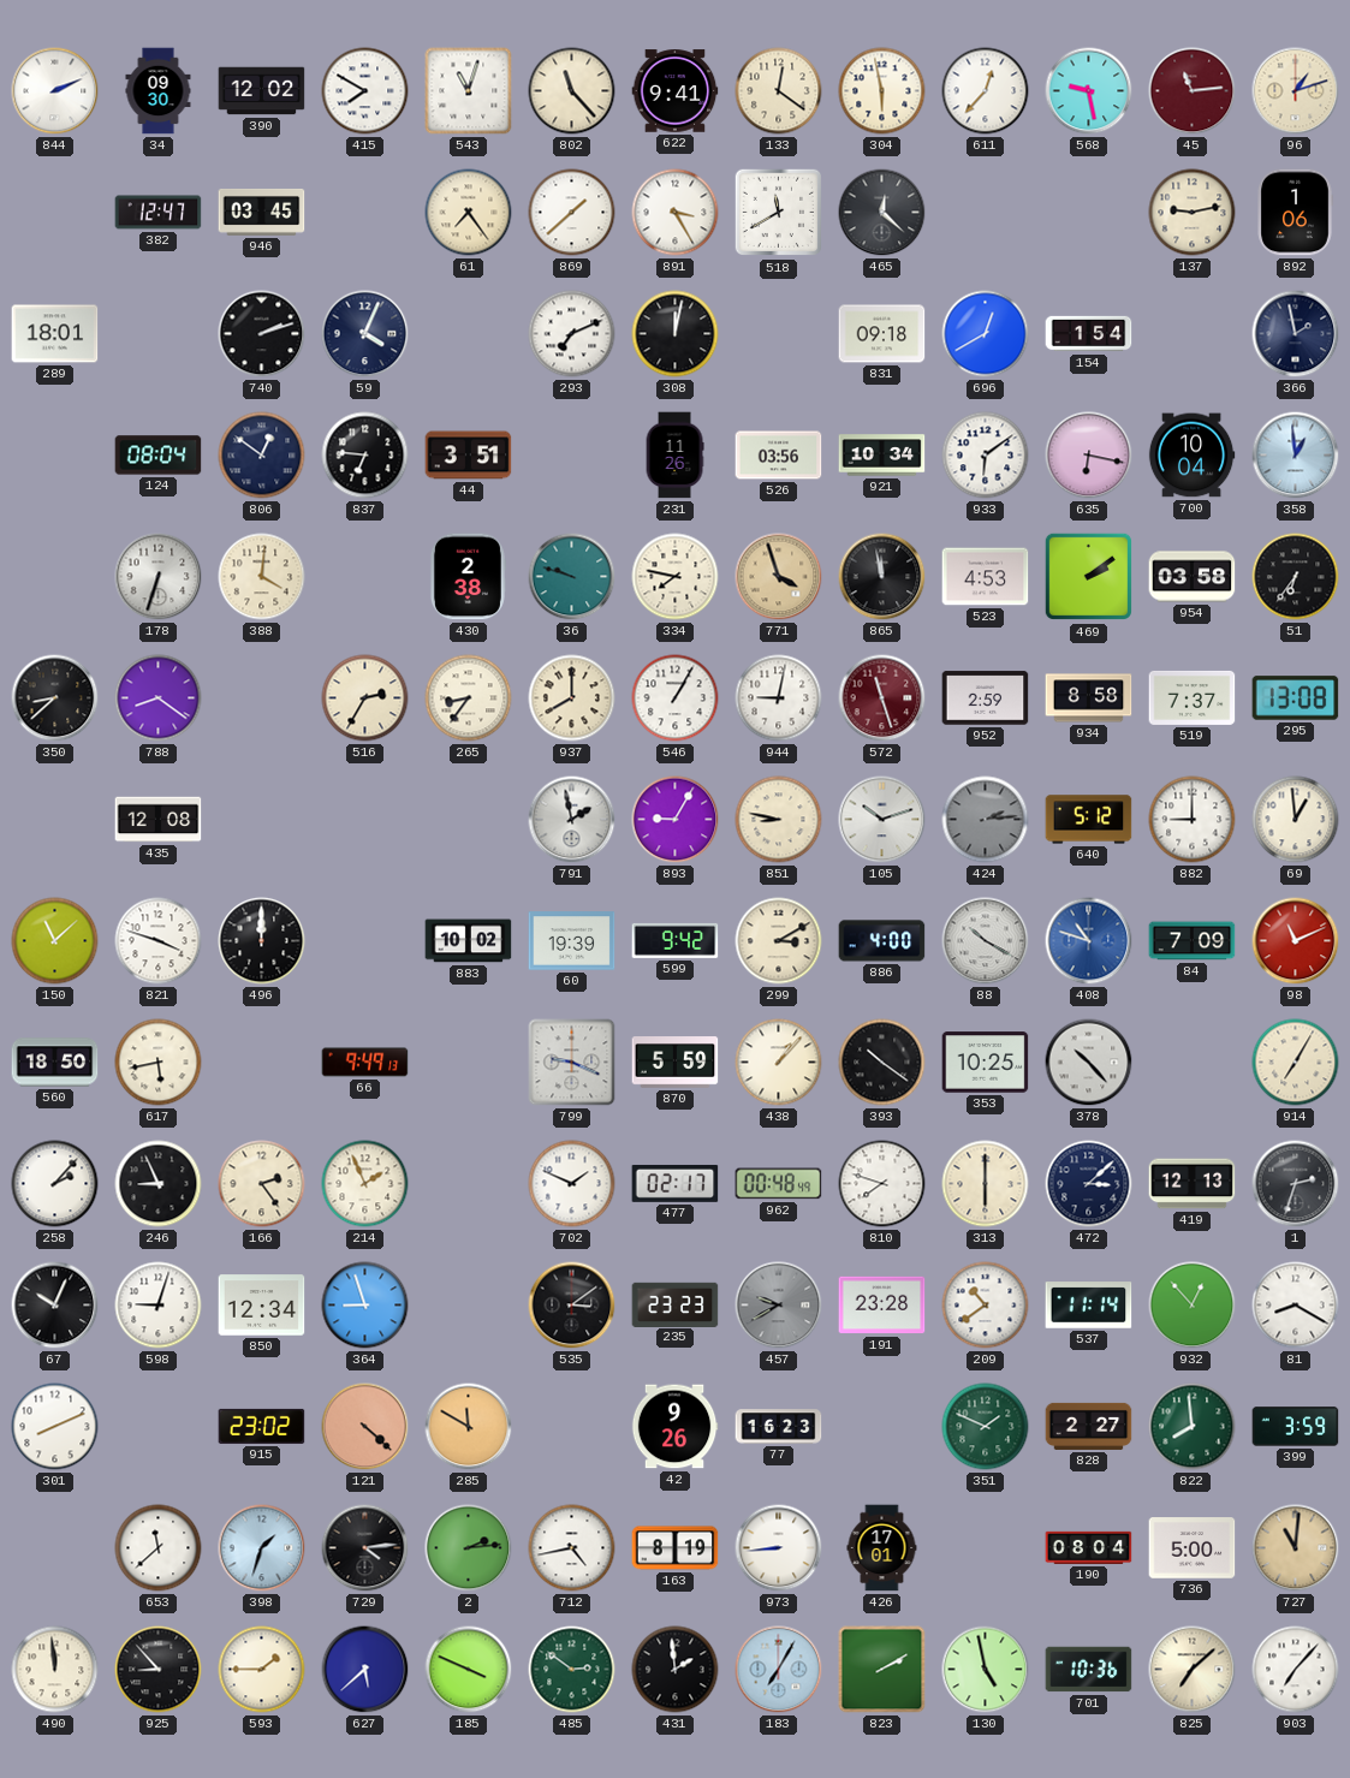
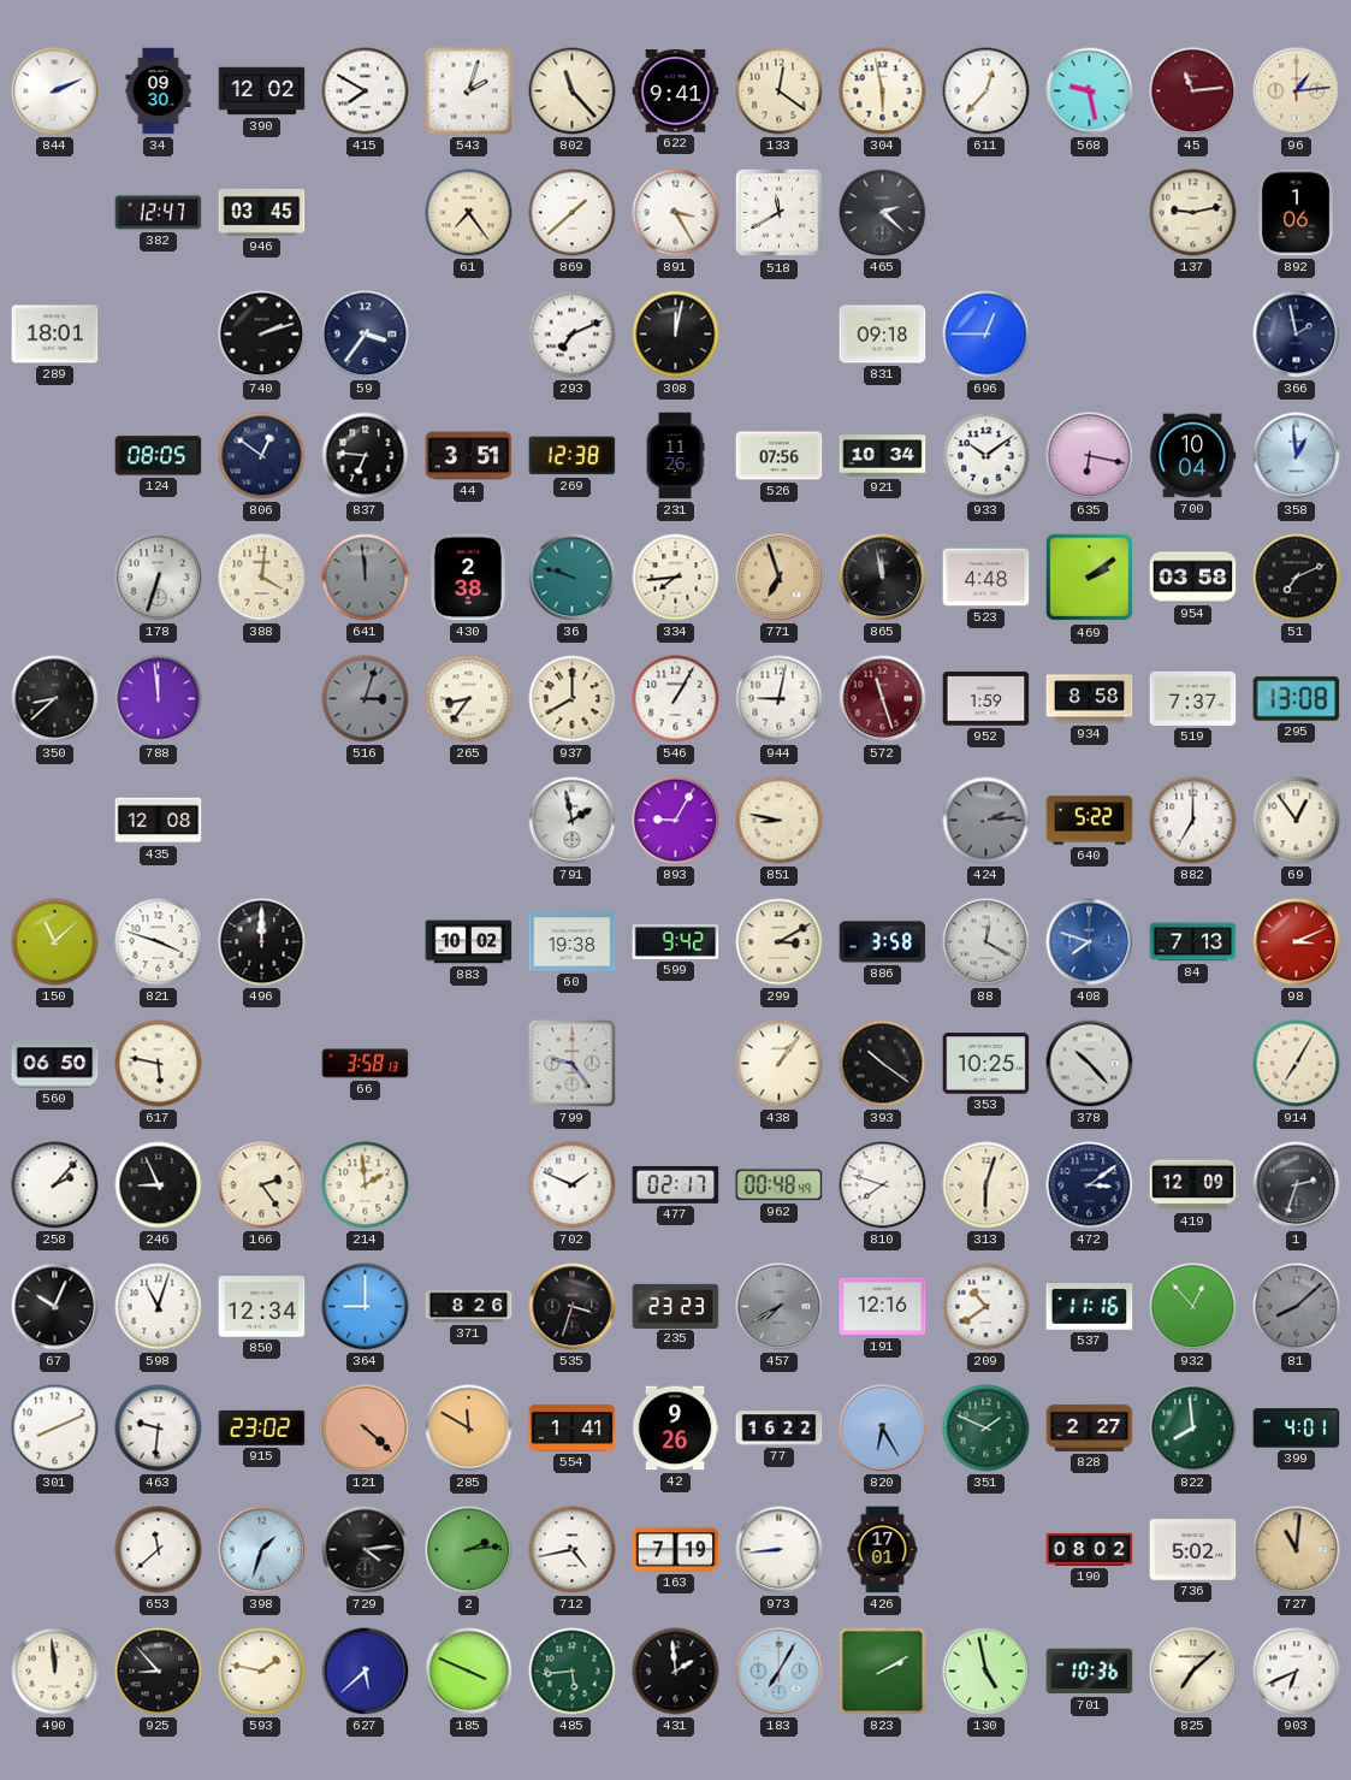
543: 11:03 -> 2:03
96: 1:12 -> 1:14
465: 12:22 -> 2:22
59: 4:04 -> 3:36
696: 12:40 -> 12:45
154: 1:54 -> none
124: 08:04 -> 08:05
269: none -> 12:38
526: 03:56 -> 07:56
933: 6:09 -> 10:09
641: none -> 11:59
334: 7:47 -> 7:44
771: 3:57 -> 6:57
523: 4:53 -> 4:48
51: 6:36 -> 7:11
788: 8:21 -> 11:59
516: 2:35 -> 3:03
516 dial: cream -> grey
952: 2:59 -> 1:59
105: 10:12 -> none
640: 5:12 -> 5:22
882: 9:00 -> 7:00
69: 12:59 -> 12:54
60: 19:39 -> 19:38
886: 4:00 -> 3:58
88: 10:20 -> 12:20
408: 10:48 -> 7:48
84: 7:09 -> 7:13
98: 11:11 -> 3:11
560: 18:50 -> 06:50
617: 5:43 -> 5:47
66: 9:49 -> 3:58
799: 9:19 -> 9:24
870: 5:59 -> none
438: 1:07 -> 1:06
214: 1:56 -> 1:59
313: 6:00 -> 6:03
472: 3:08 -> 3:09
419: 12:13 -> 12:09
598: 9:03 -> 11:03
364: 8:57 -> 9:00
371: none -> 8:26
535: 3:09 -> 3:33
457: 9:40 -> 7:40
191: 23:28 -> 12:16
537: 11:14 -> 11:16
81: 8:20 -> 8:08
81 dial: white -> grey
463: none -> 9:31
554: none -> 1:41
77: 16:23 -> 16:22
820: none -> 6:25
399: 3:59 -> 4:01
163: 8:19 -> 7:19
190: 08:04 -> 08:02
736: 5:00 -> 5:02
593: 1:45 -> 1:47
485: 2:51 -> 5:44
903: 7:07 -> 6:41
